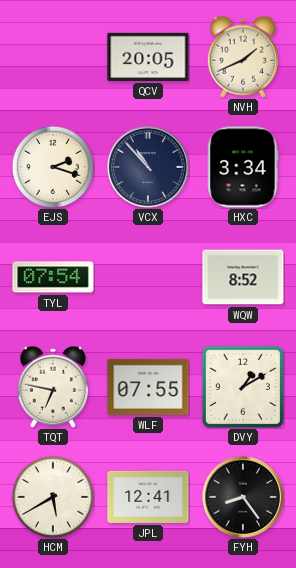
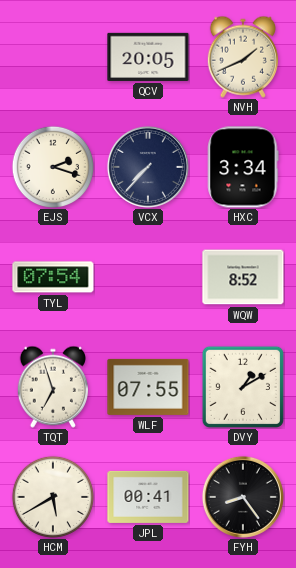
VCX: 10:53 -> 7:37
TQT: 6:47 -> 6:57
JPL: 12:41 -> 00:41
